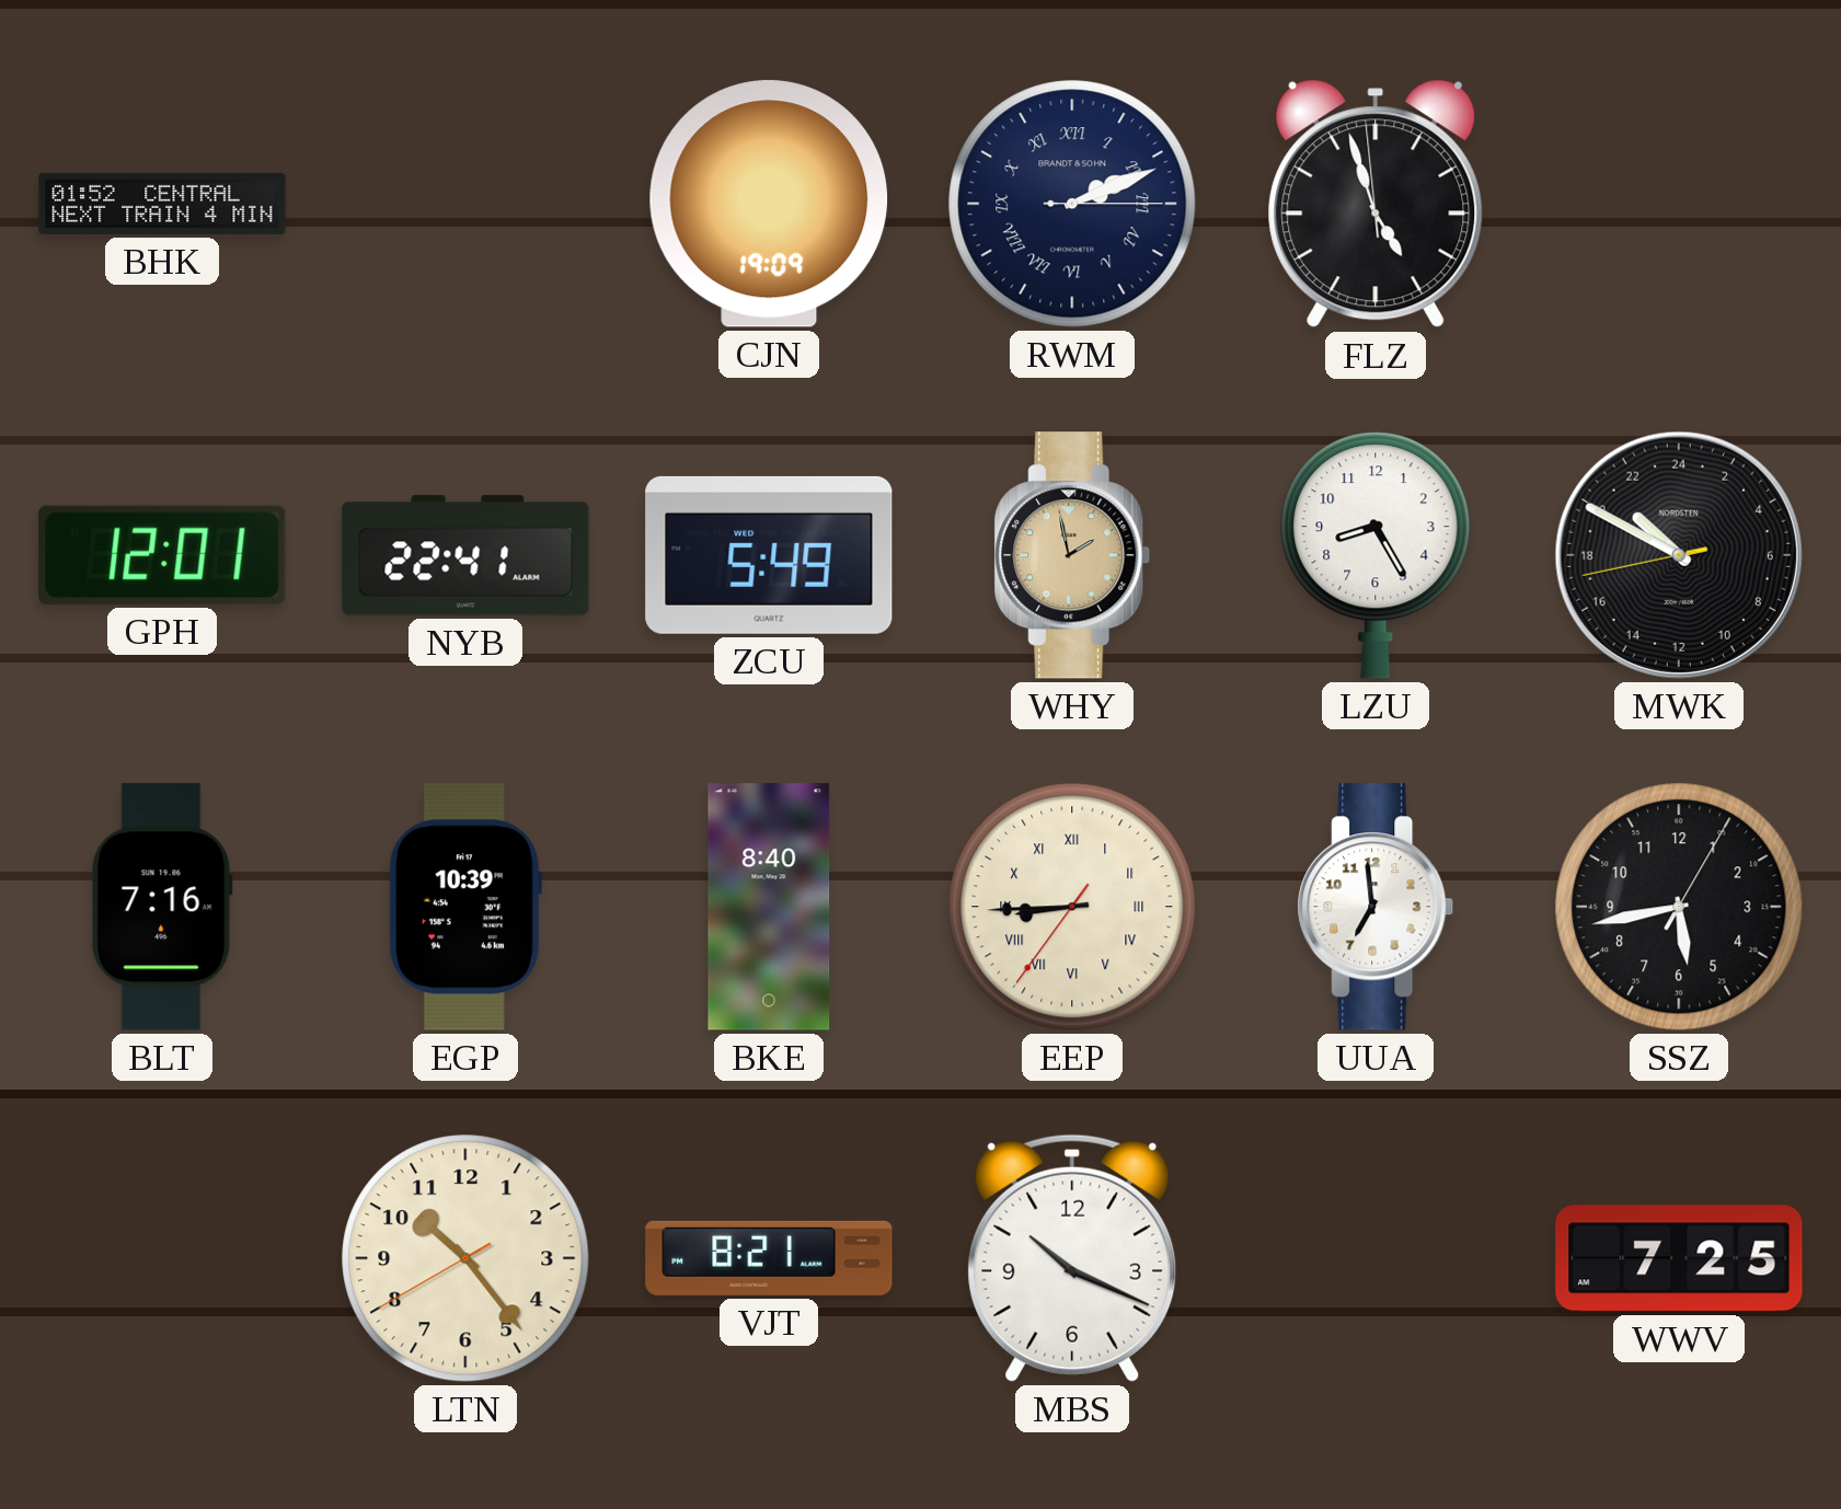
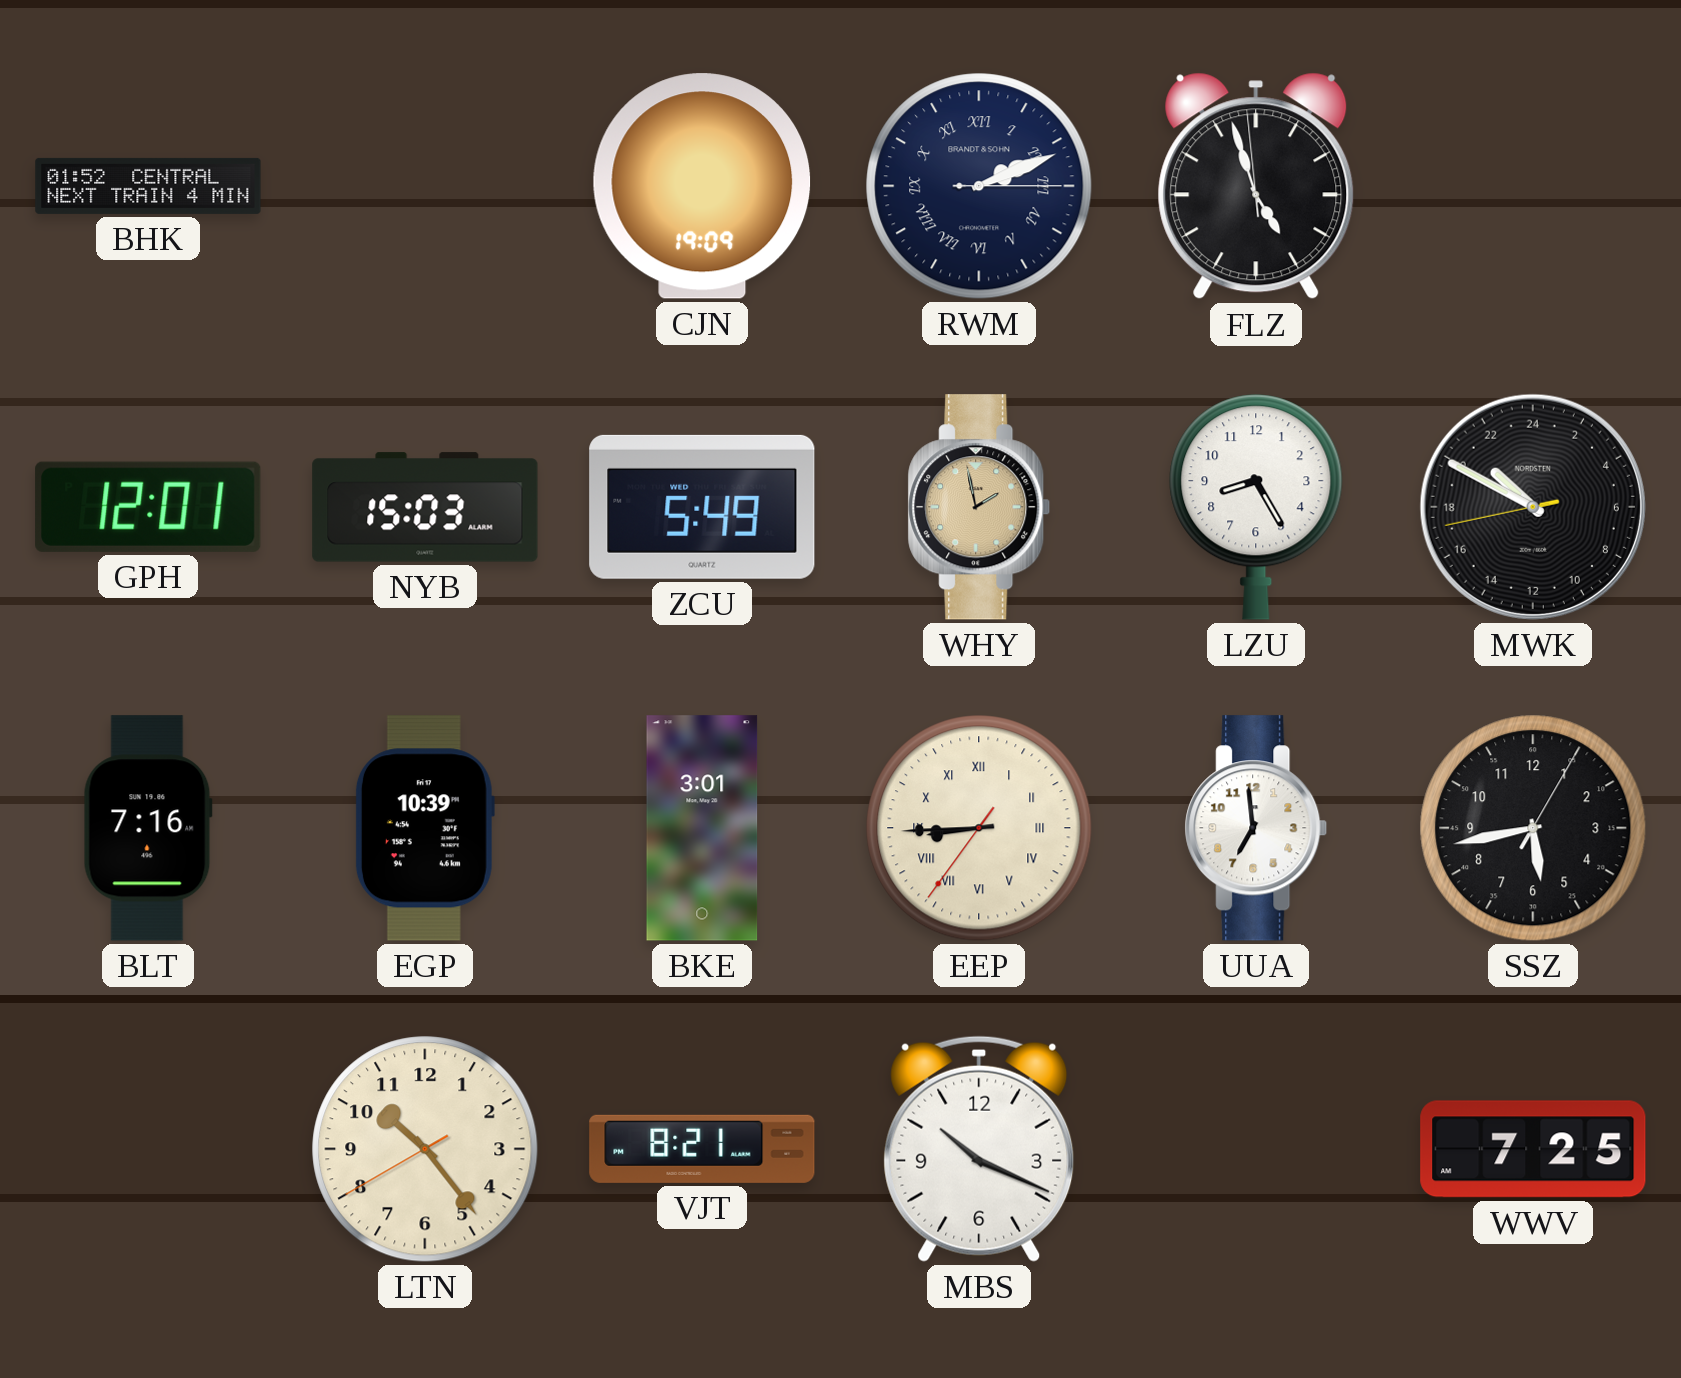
NYB: 22:41 -> 15:03
BKE: 8:40 -> 3:01
